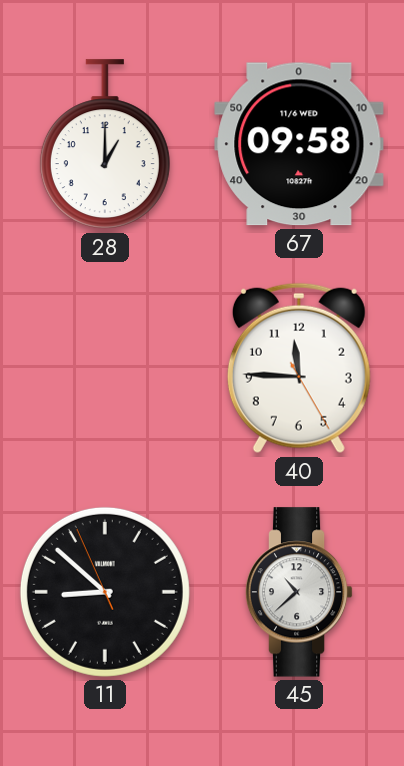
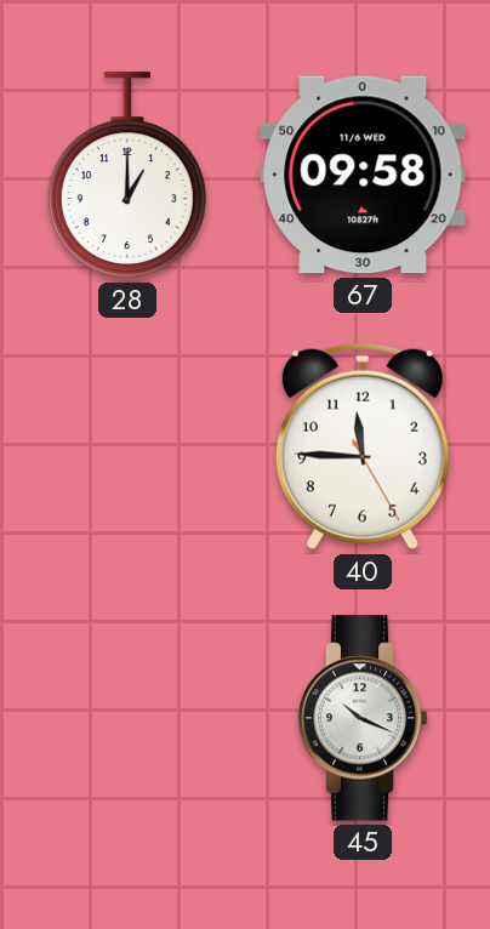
11: 8:51 -> none
45: 10:38 -> 10:19
